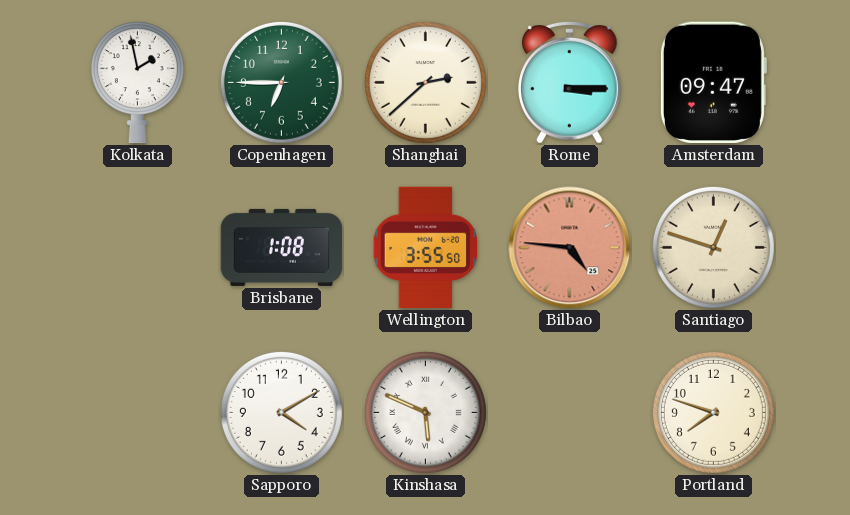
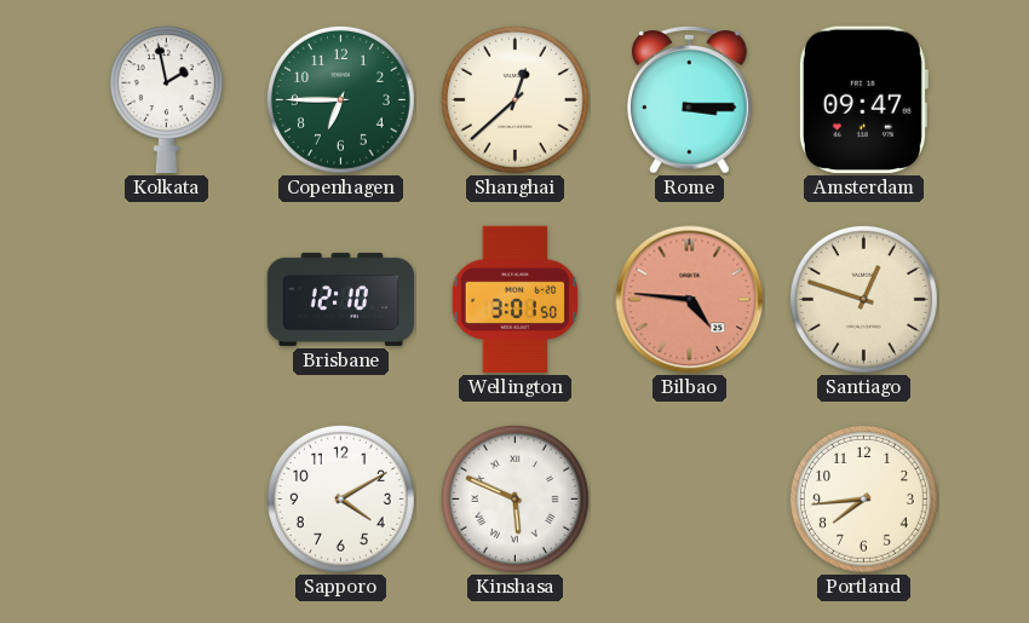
Shanghai: 2:38 -> 12:38
Brisbane: 1:08 -> 12:10
Wellington: 3:55 -> 3:01
Portland: 7:48 -> 7:44
